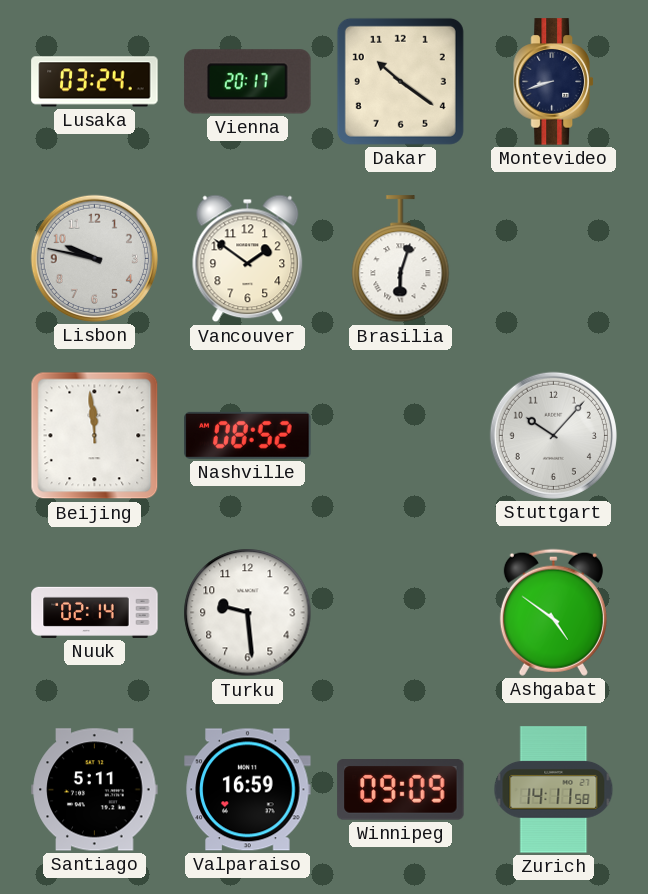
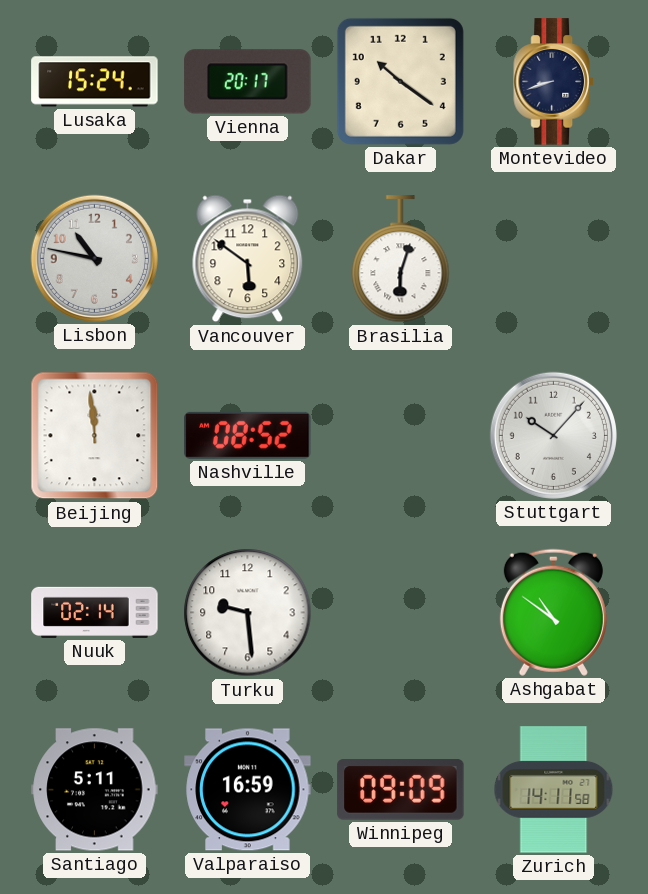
Lusaka: 03:24 -> 15:24
Lisbon: 9:47 -> 10:47
Vancouver: 1:51 -> 5:51
Ashgabat: 4:51 -> 10:51
